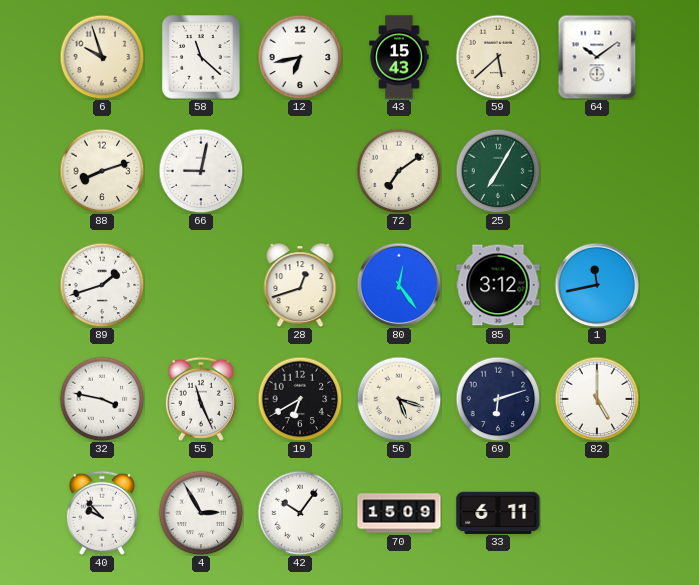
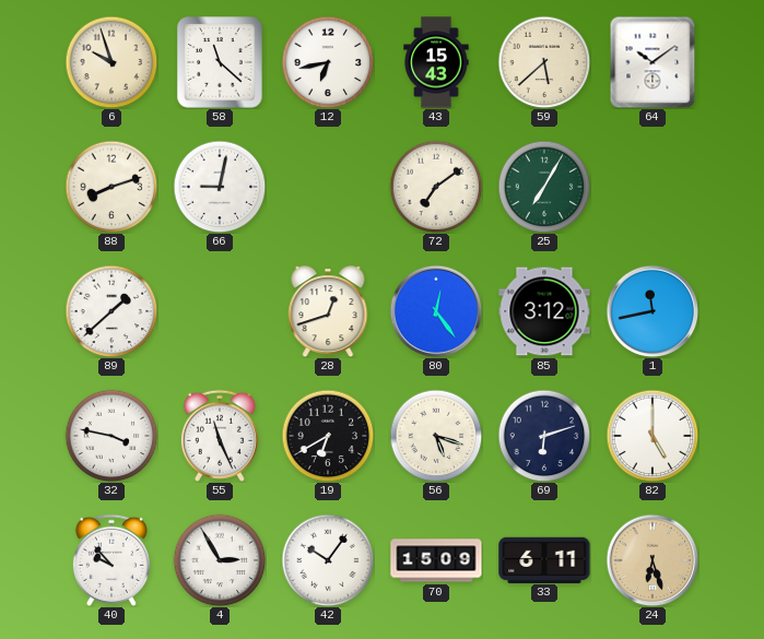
89: 1:42 -> 1:38
24: none -> 6:27
